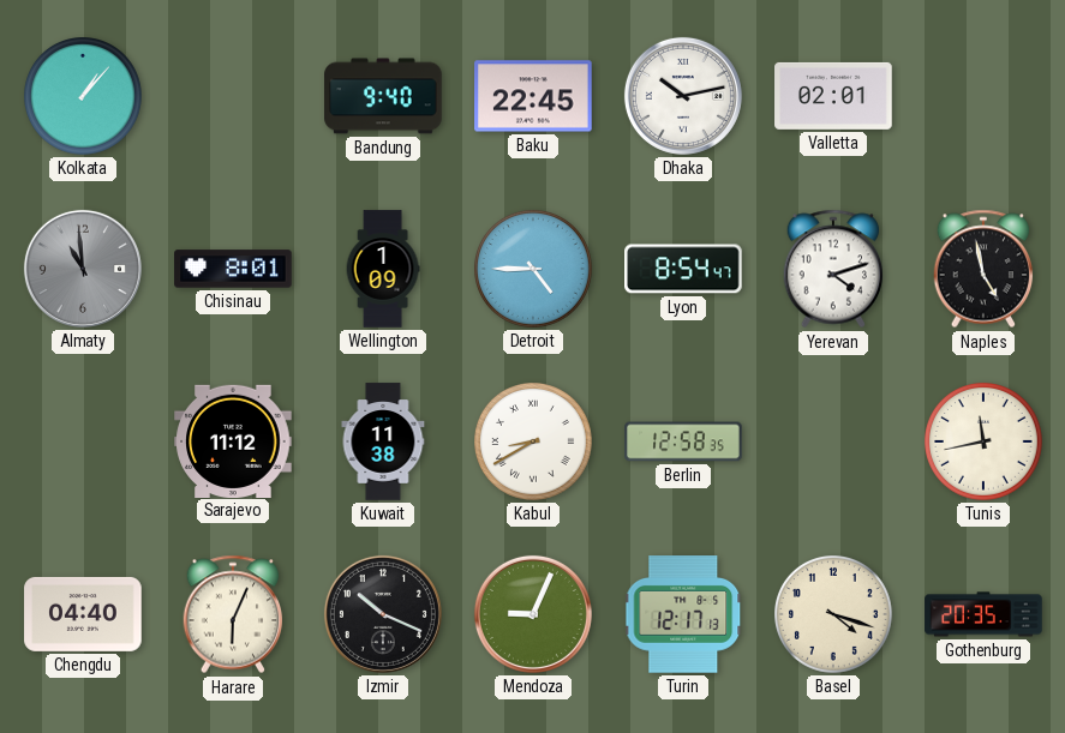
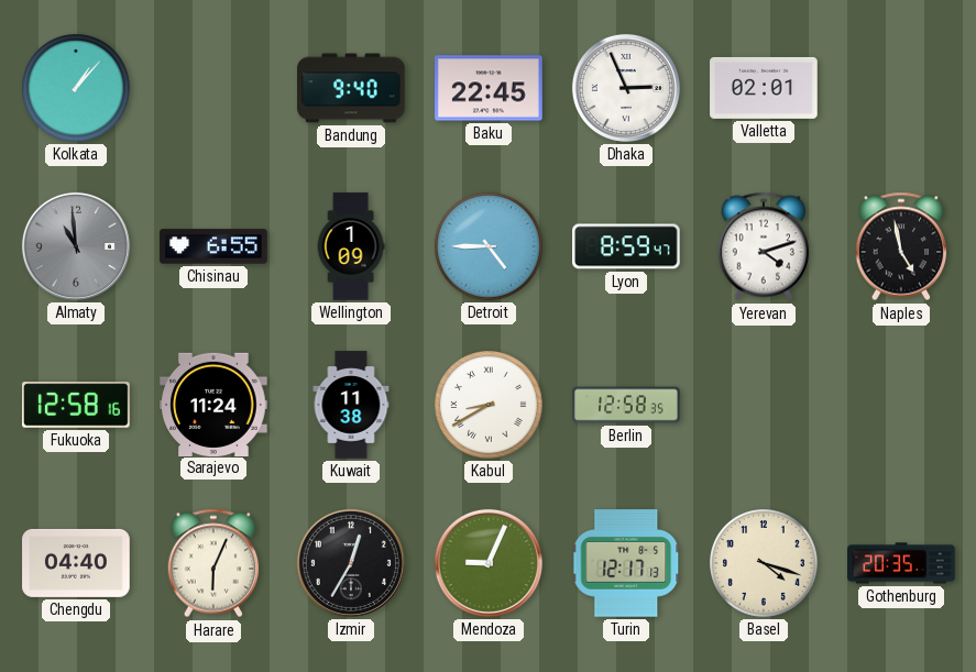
Dhaka: 10:13 -> 2:56
Chisinau: 8:01 -> 6:55
Lyon: 8:54 -> 8:59
Fukuoka: none -> 12:58
Sarajevo: 11:12 -> 11:24
Tunis: 11:43 -> none
Izmir: 10:19 -> 12:35
